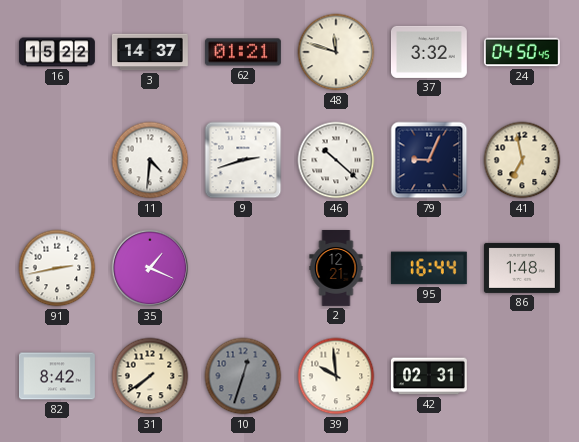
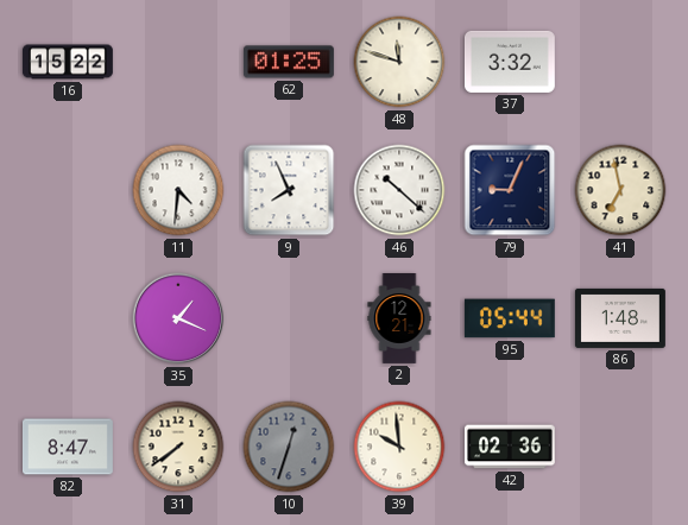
3: 14:37 -> none
62: 01:21 -> 01:25
24: 04:50 -> none
9: 2:42 -> 7:56
91: 2:43 -> none
95: 16:44 -> 05:44
82: 8:42 -> 8:47
42: 02:31 -> 02:36
